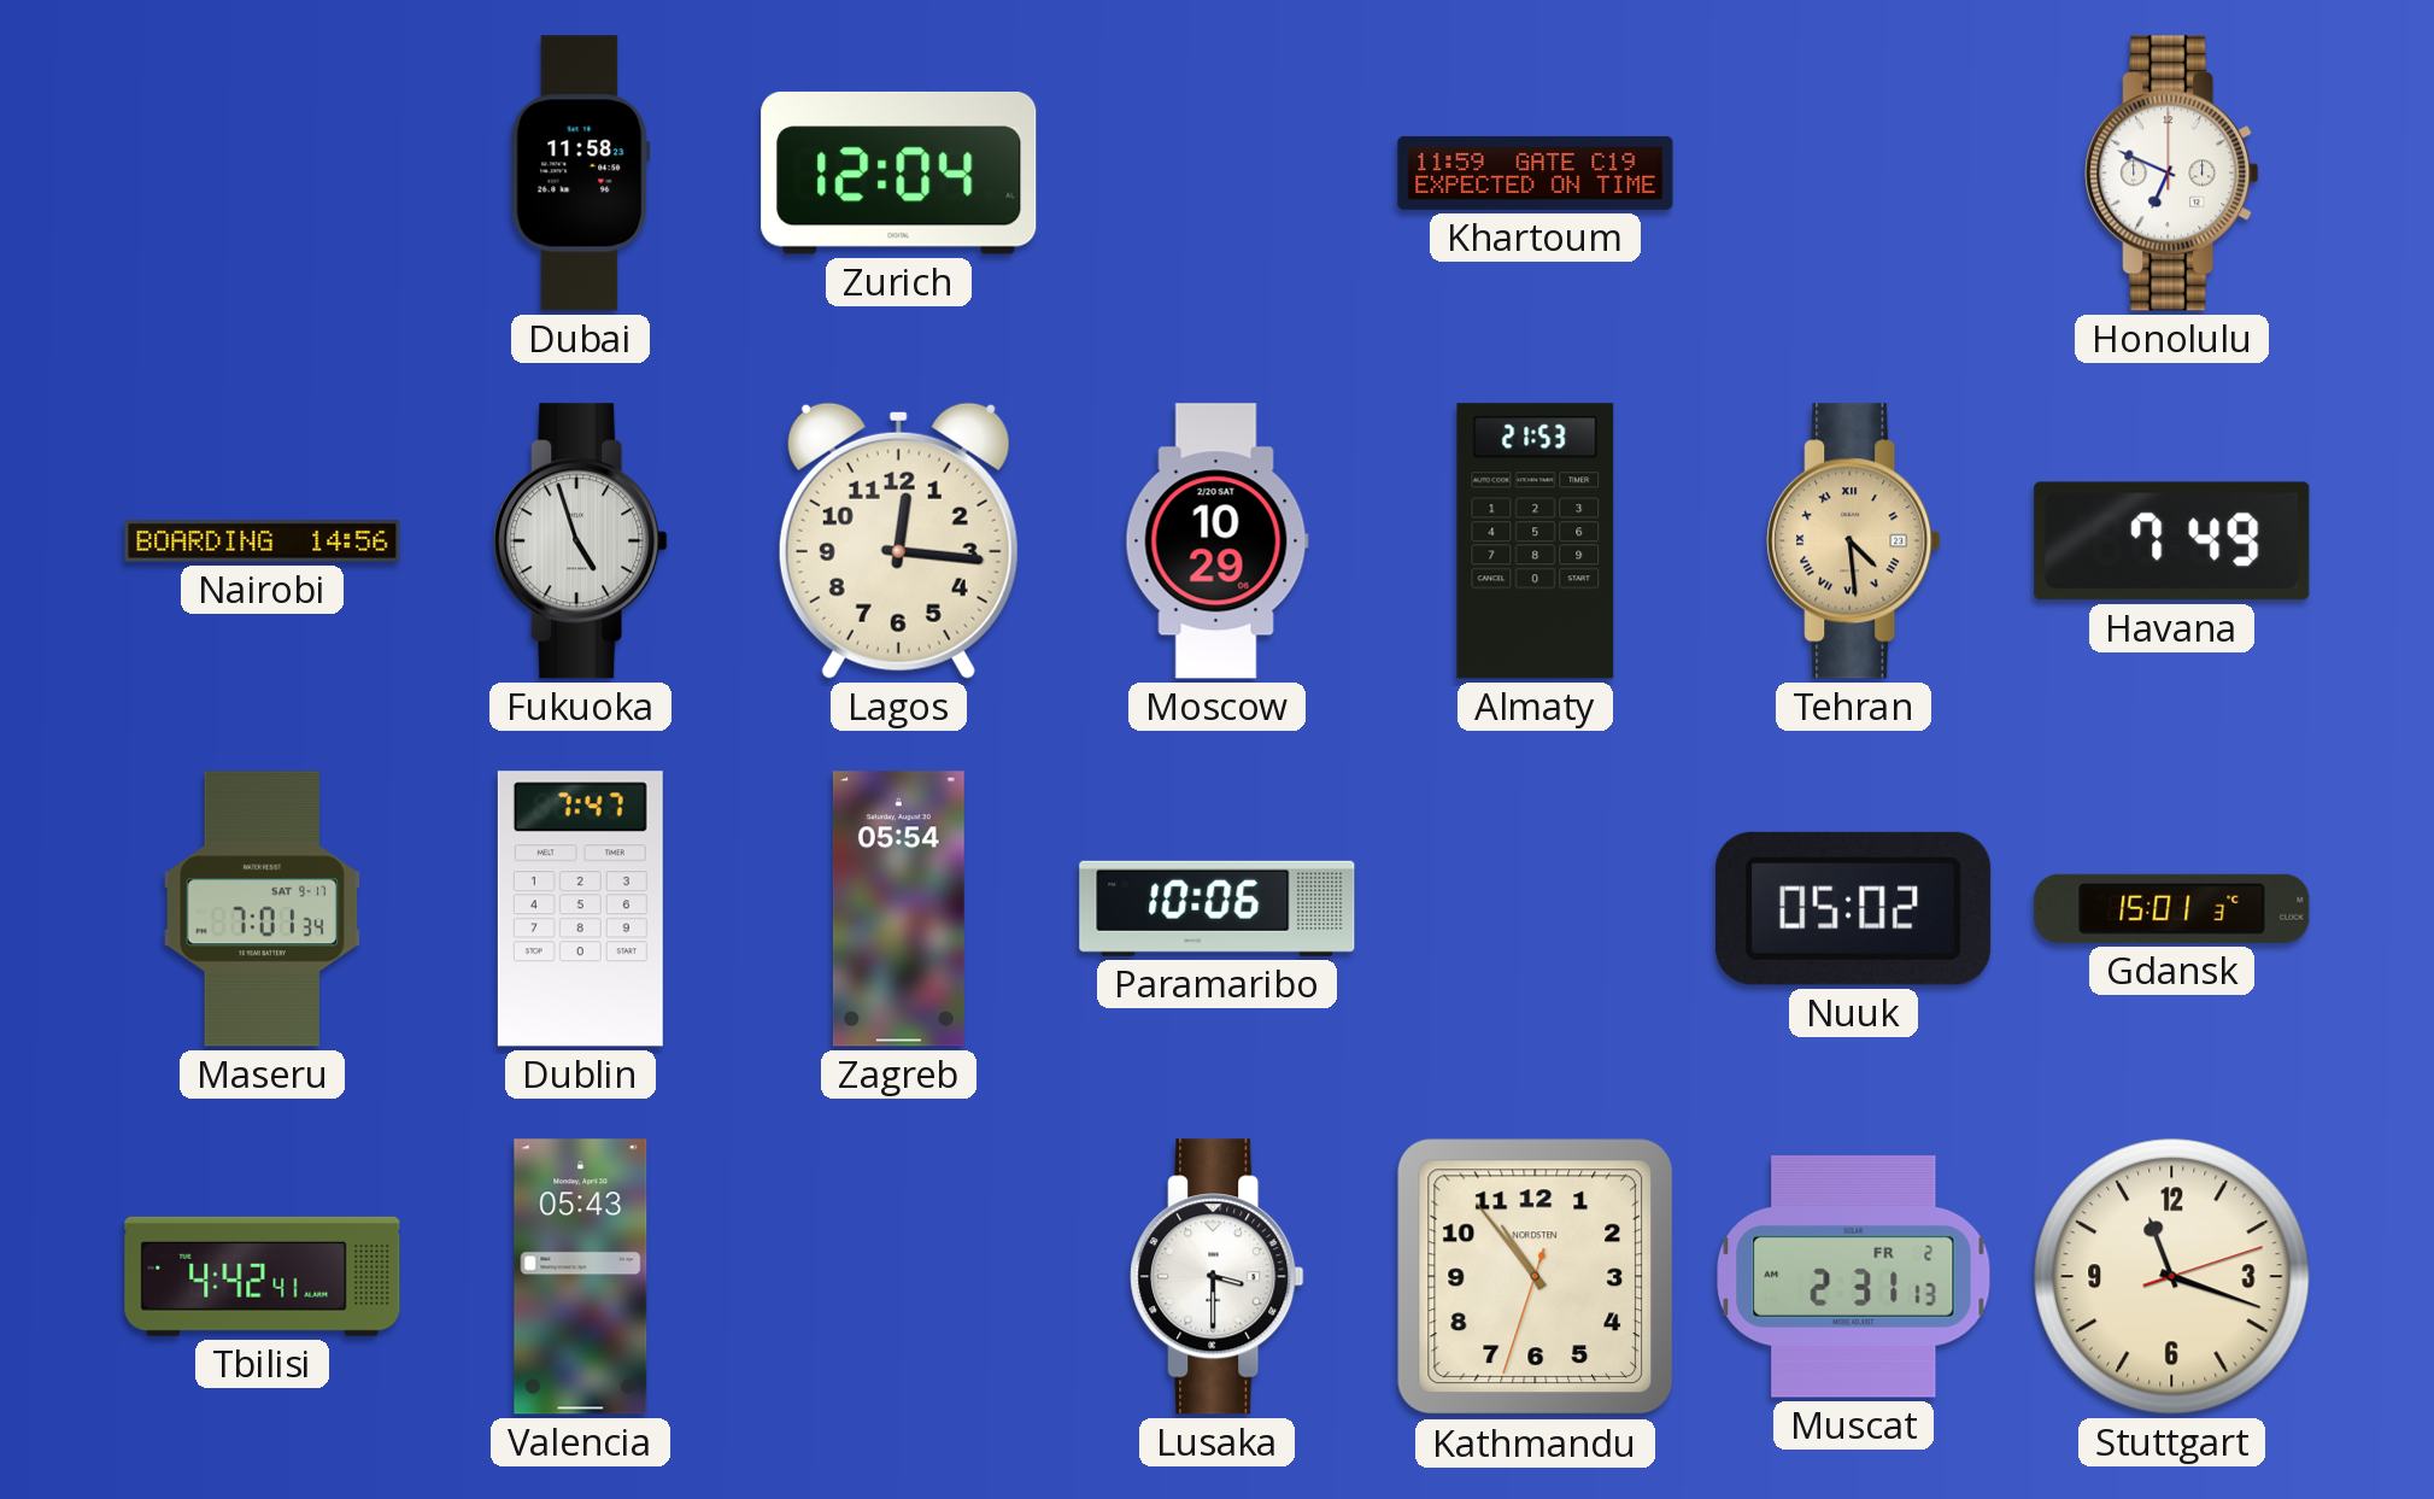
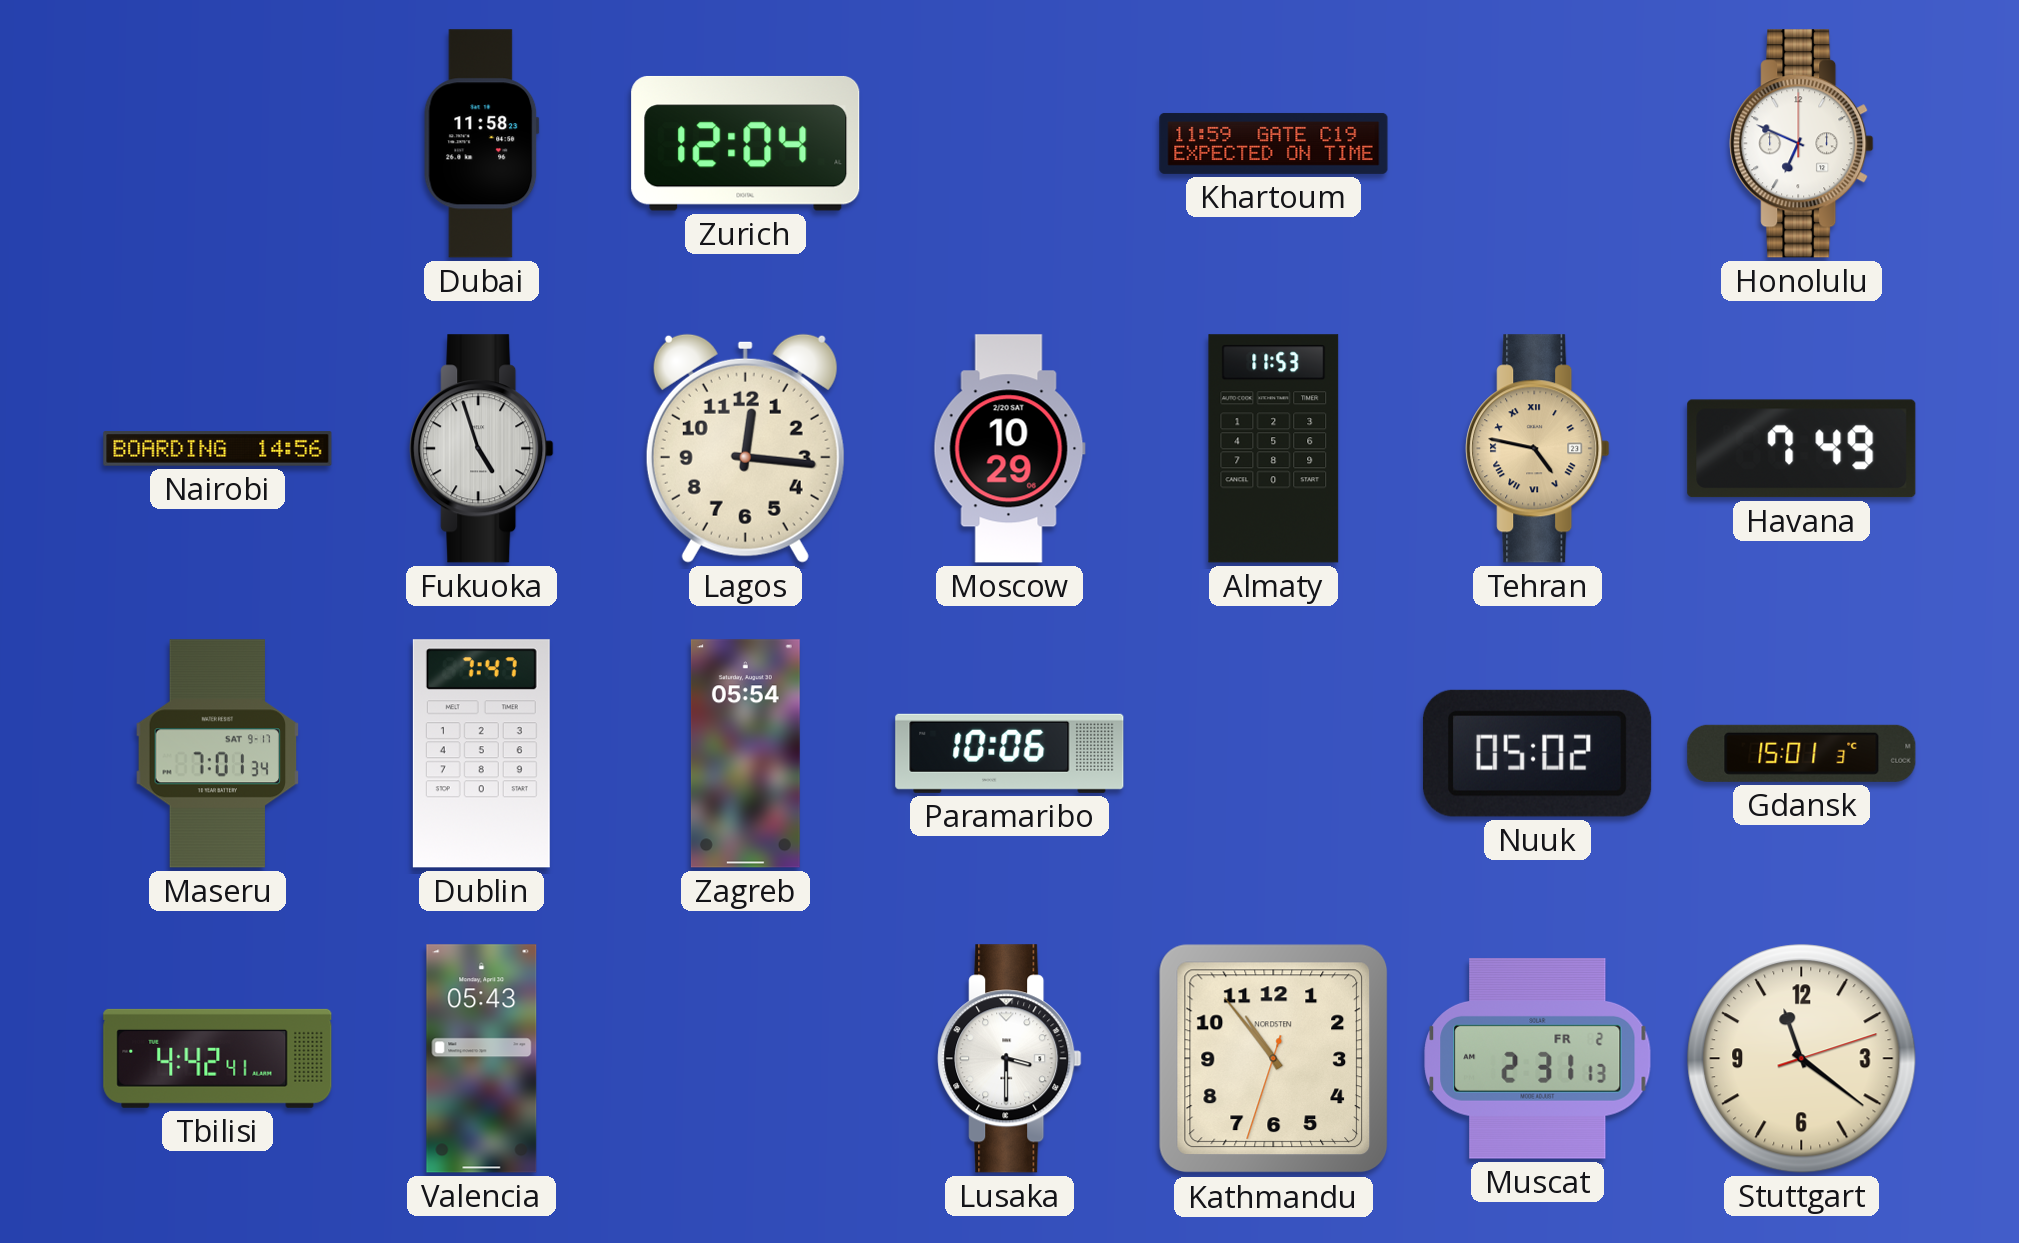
Almaty: 21:53 -> 11:53
Tehran: 4:29 -> 4:47
Stuttgart: 11:18 -> 11:21
